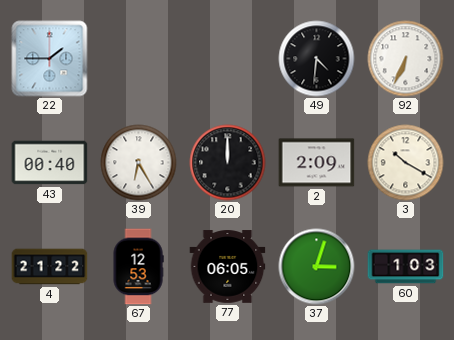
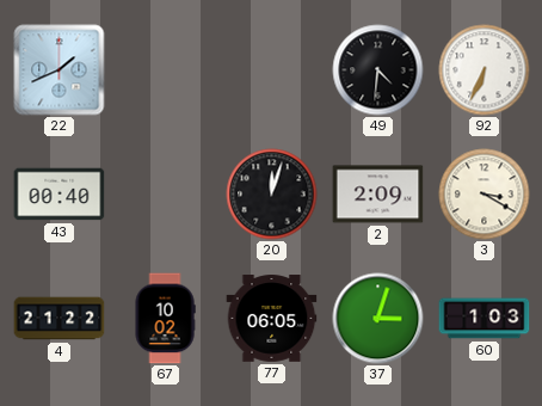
22: 1:45 -> 1:41
39: 6:25 -> none
20: 12:00 -> 12:03
3: 10:20 -> 3:20
67: 12:53 -> 10:02
